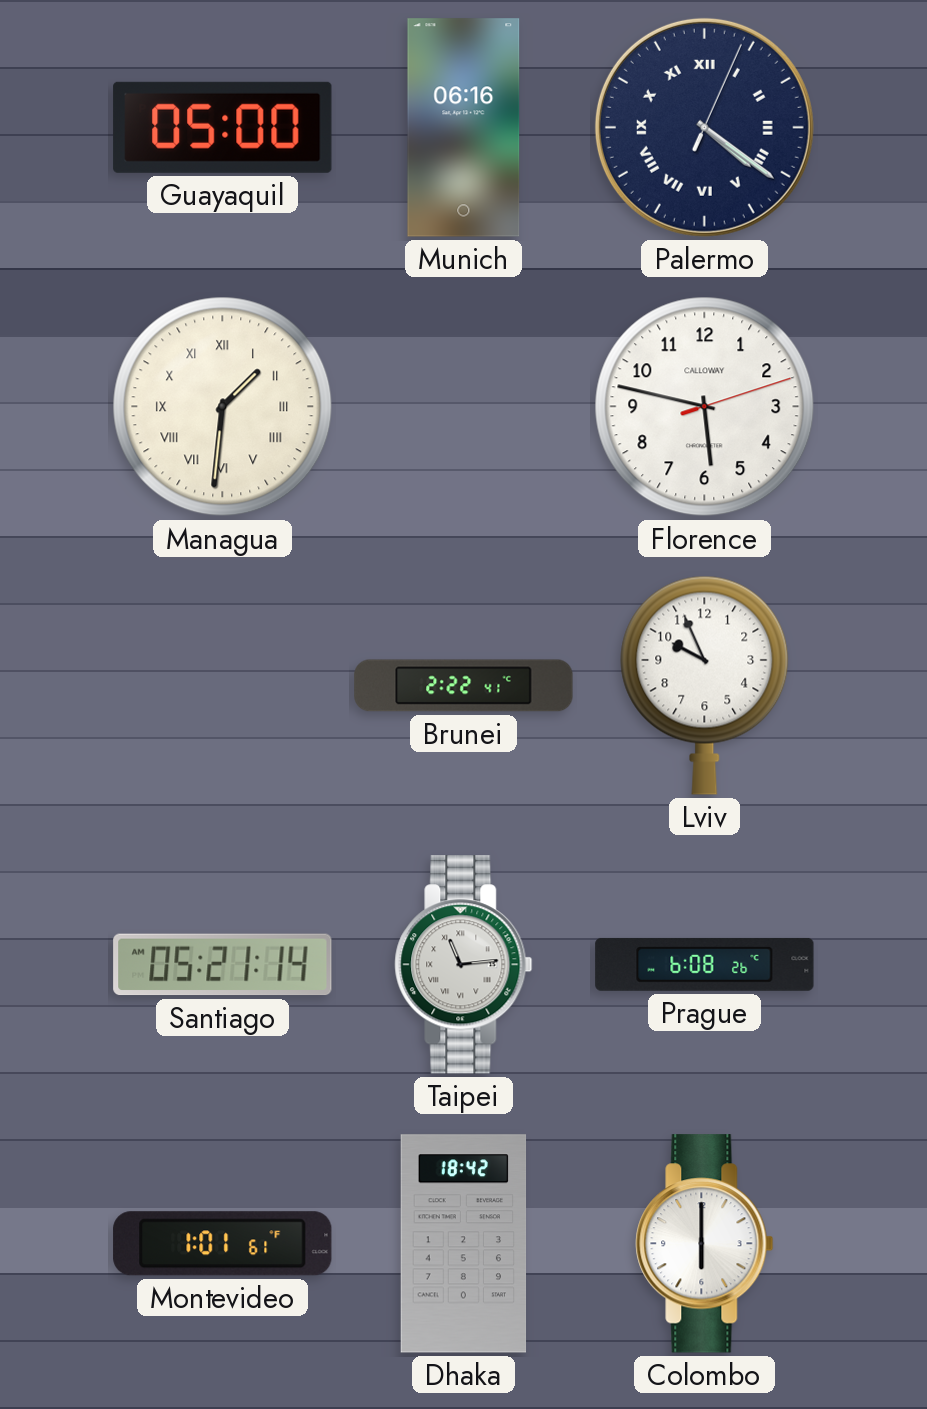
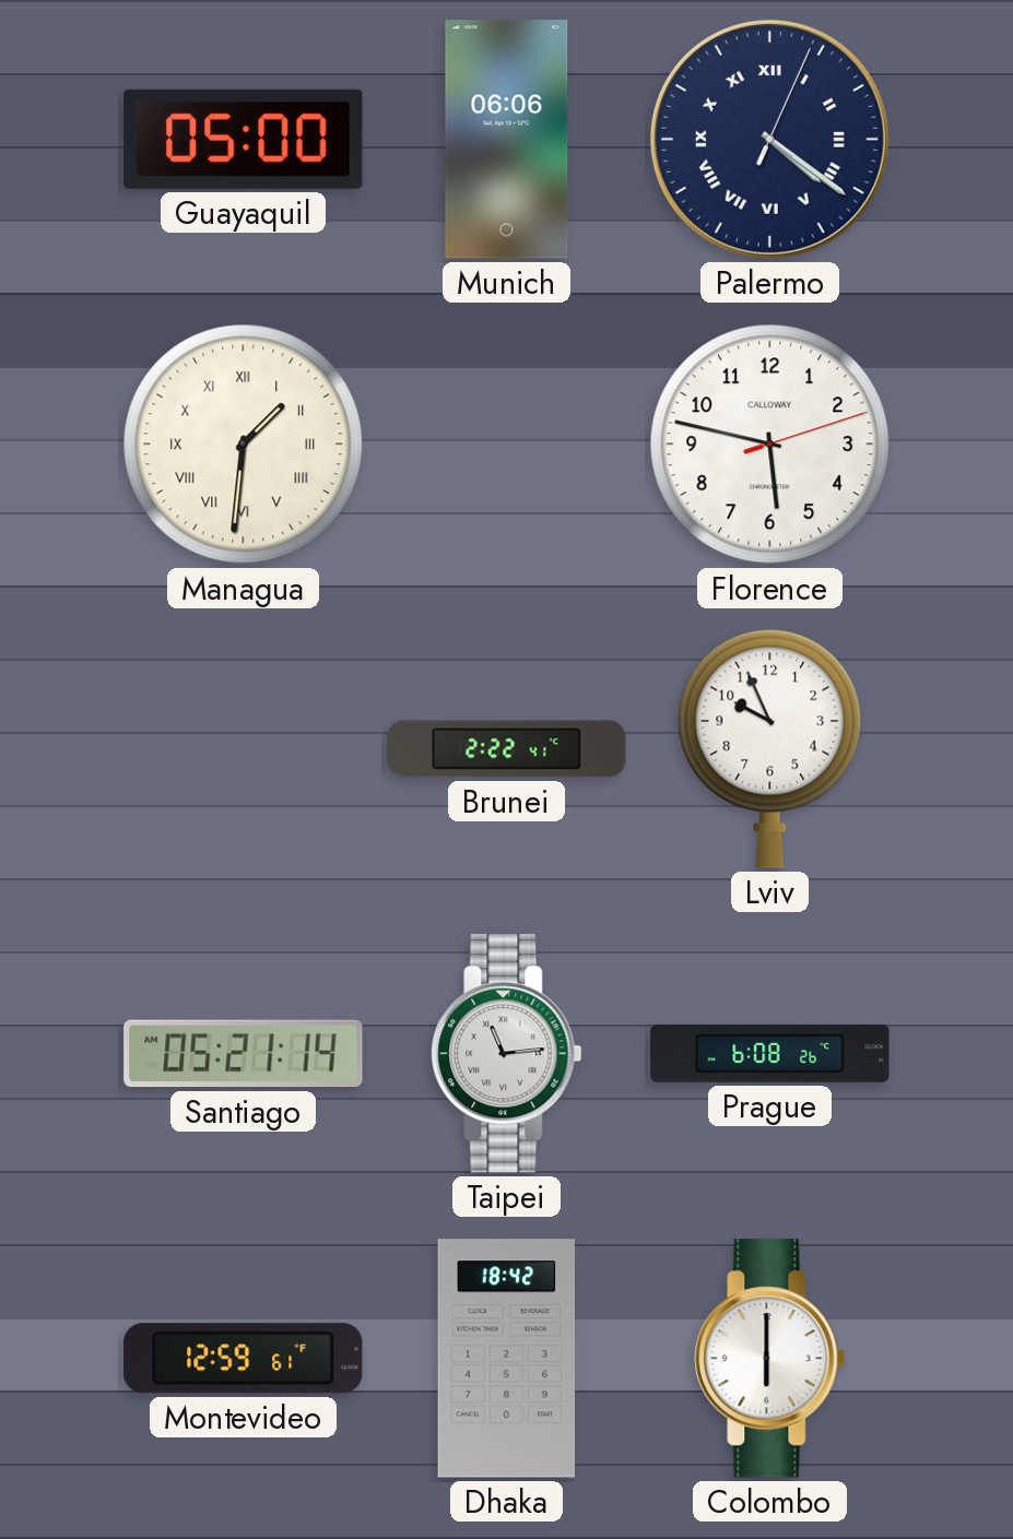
Munich: 06:16 -> 06:06
Montevideo: 1:01 -> 12:59
